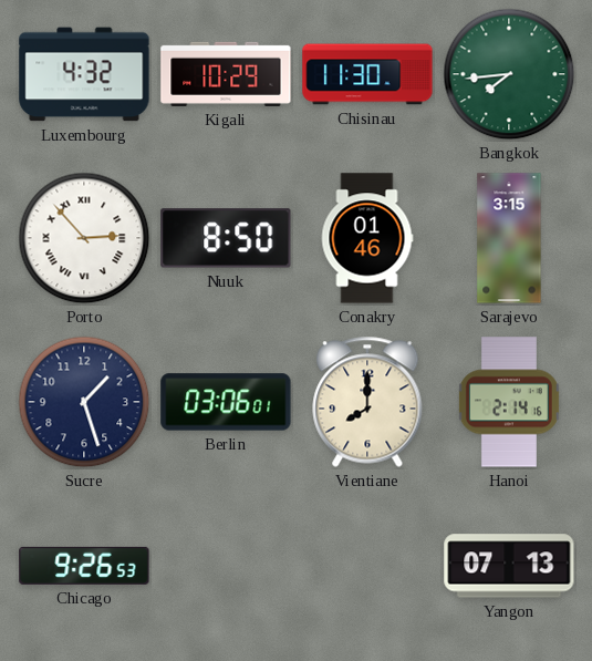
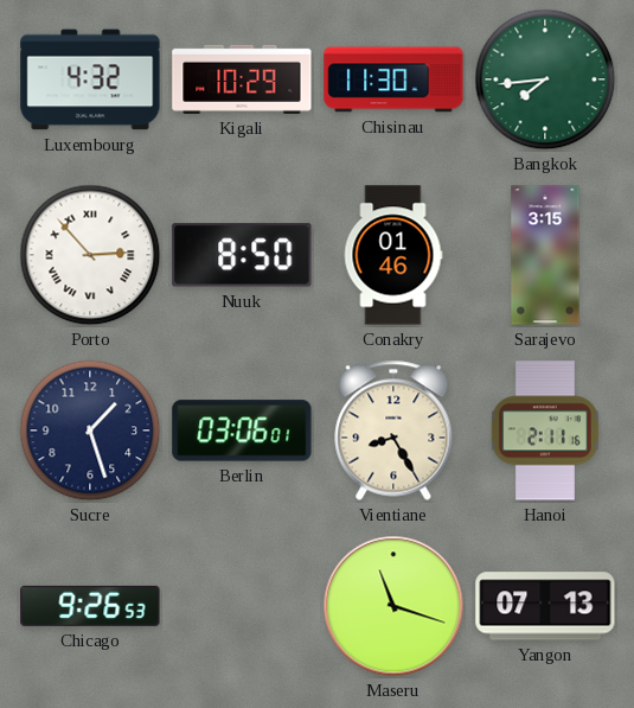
Vientiane: 8:00 -> 8:25
Hanoi: 2:14 -> 2:11
Maseru: none -> 11:18
